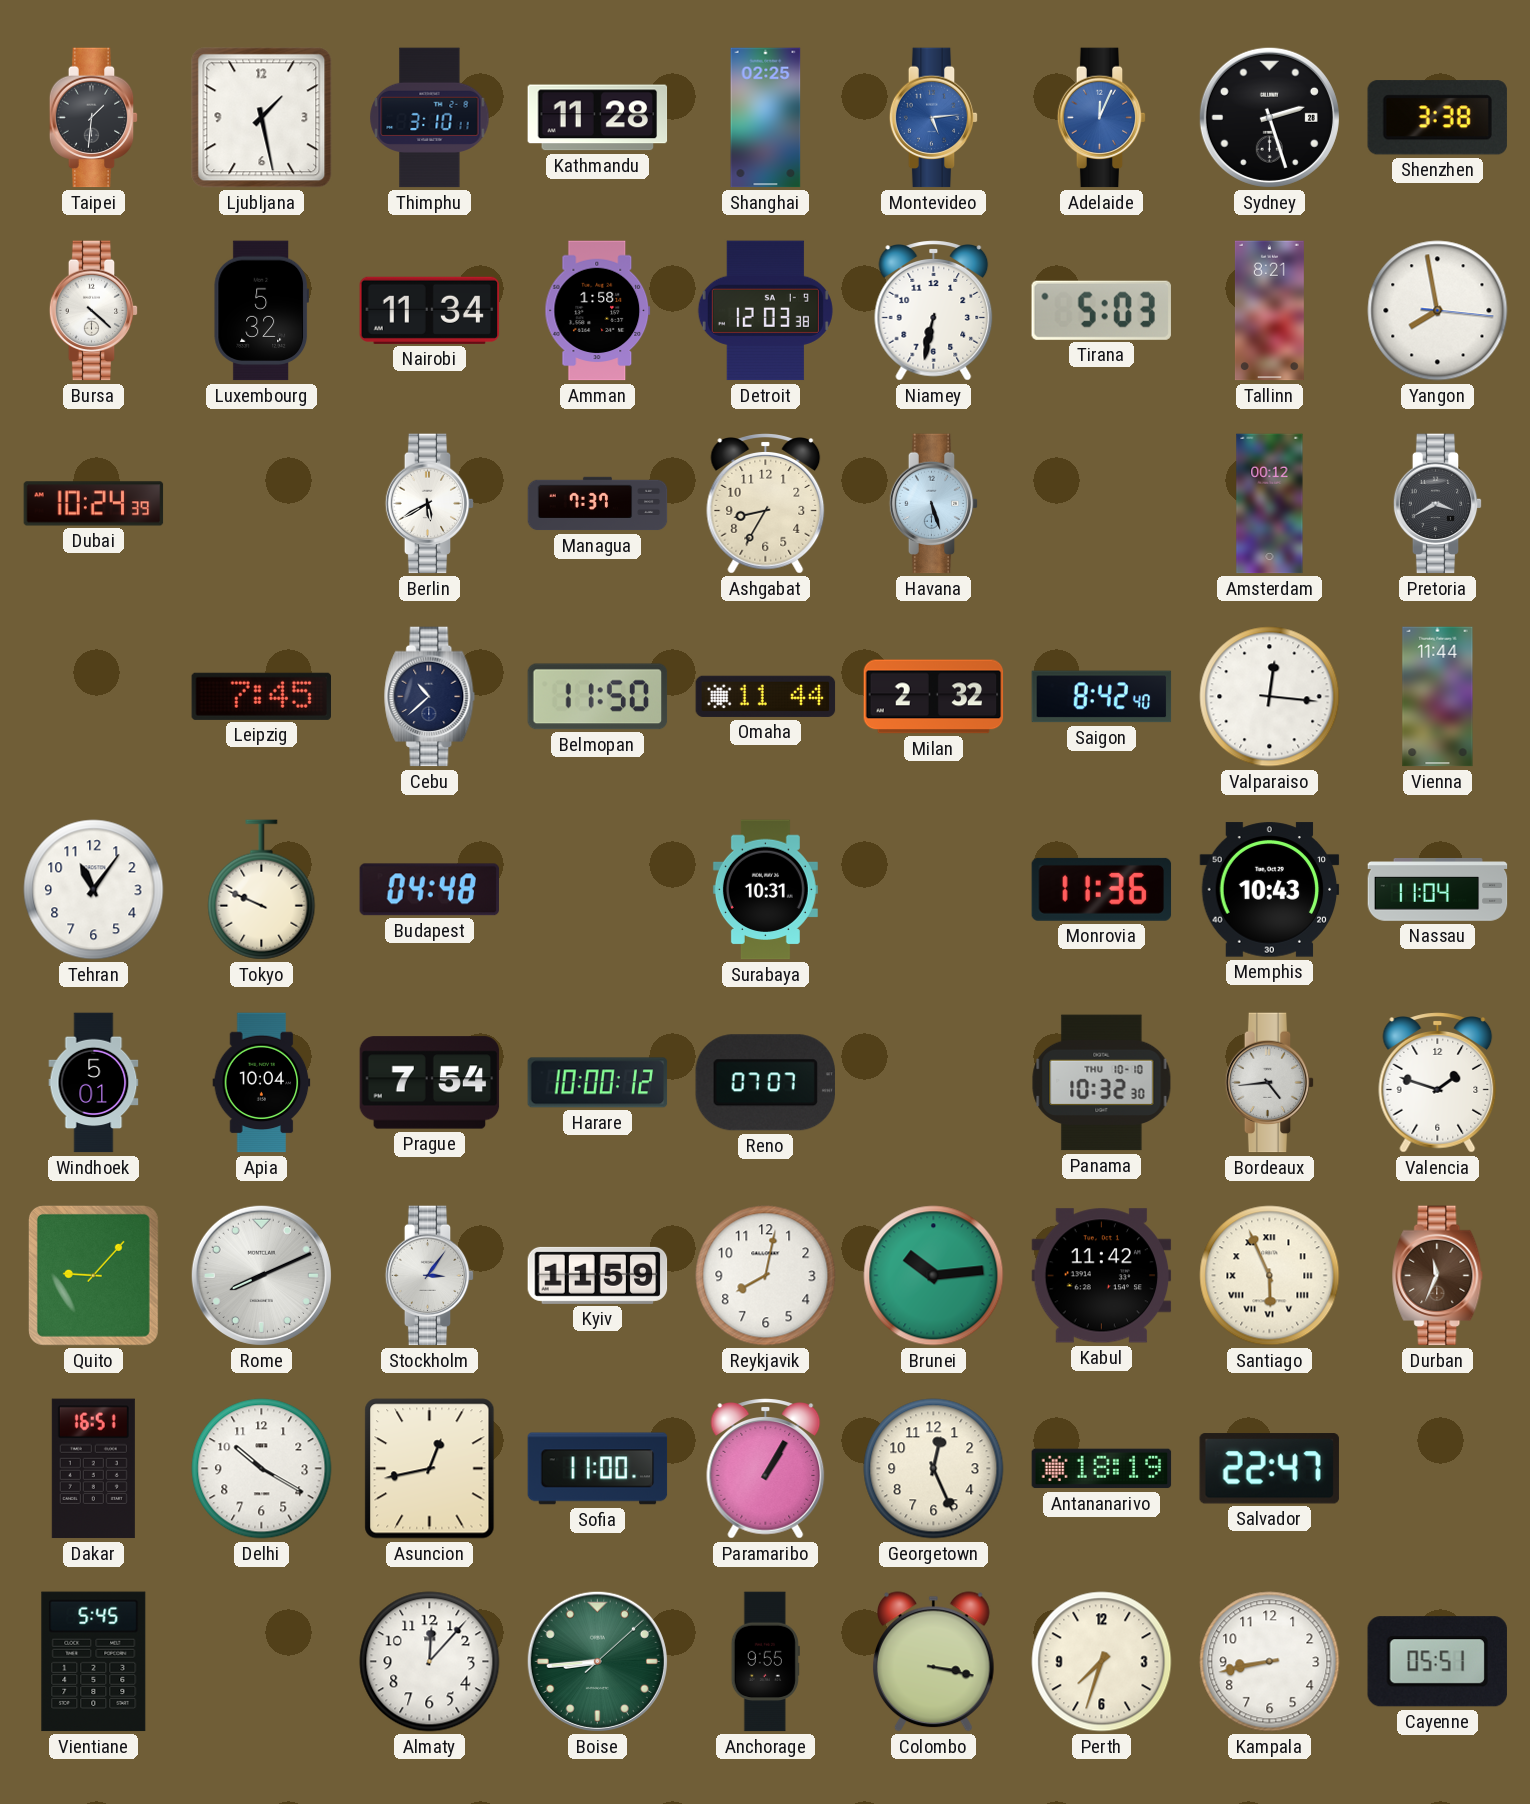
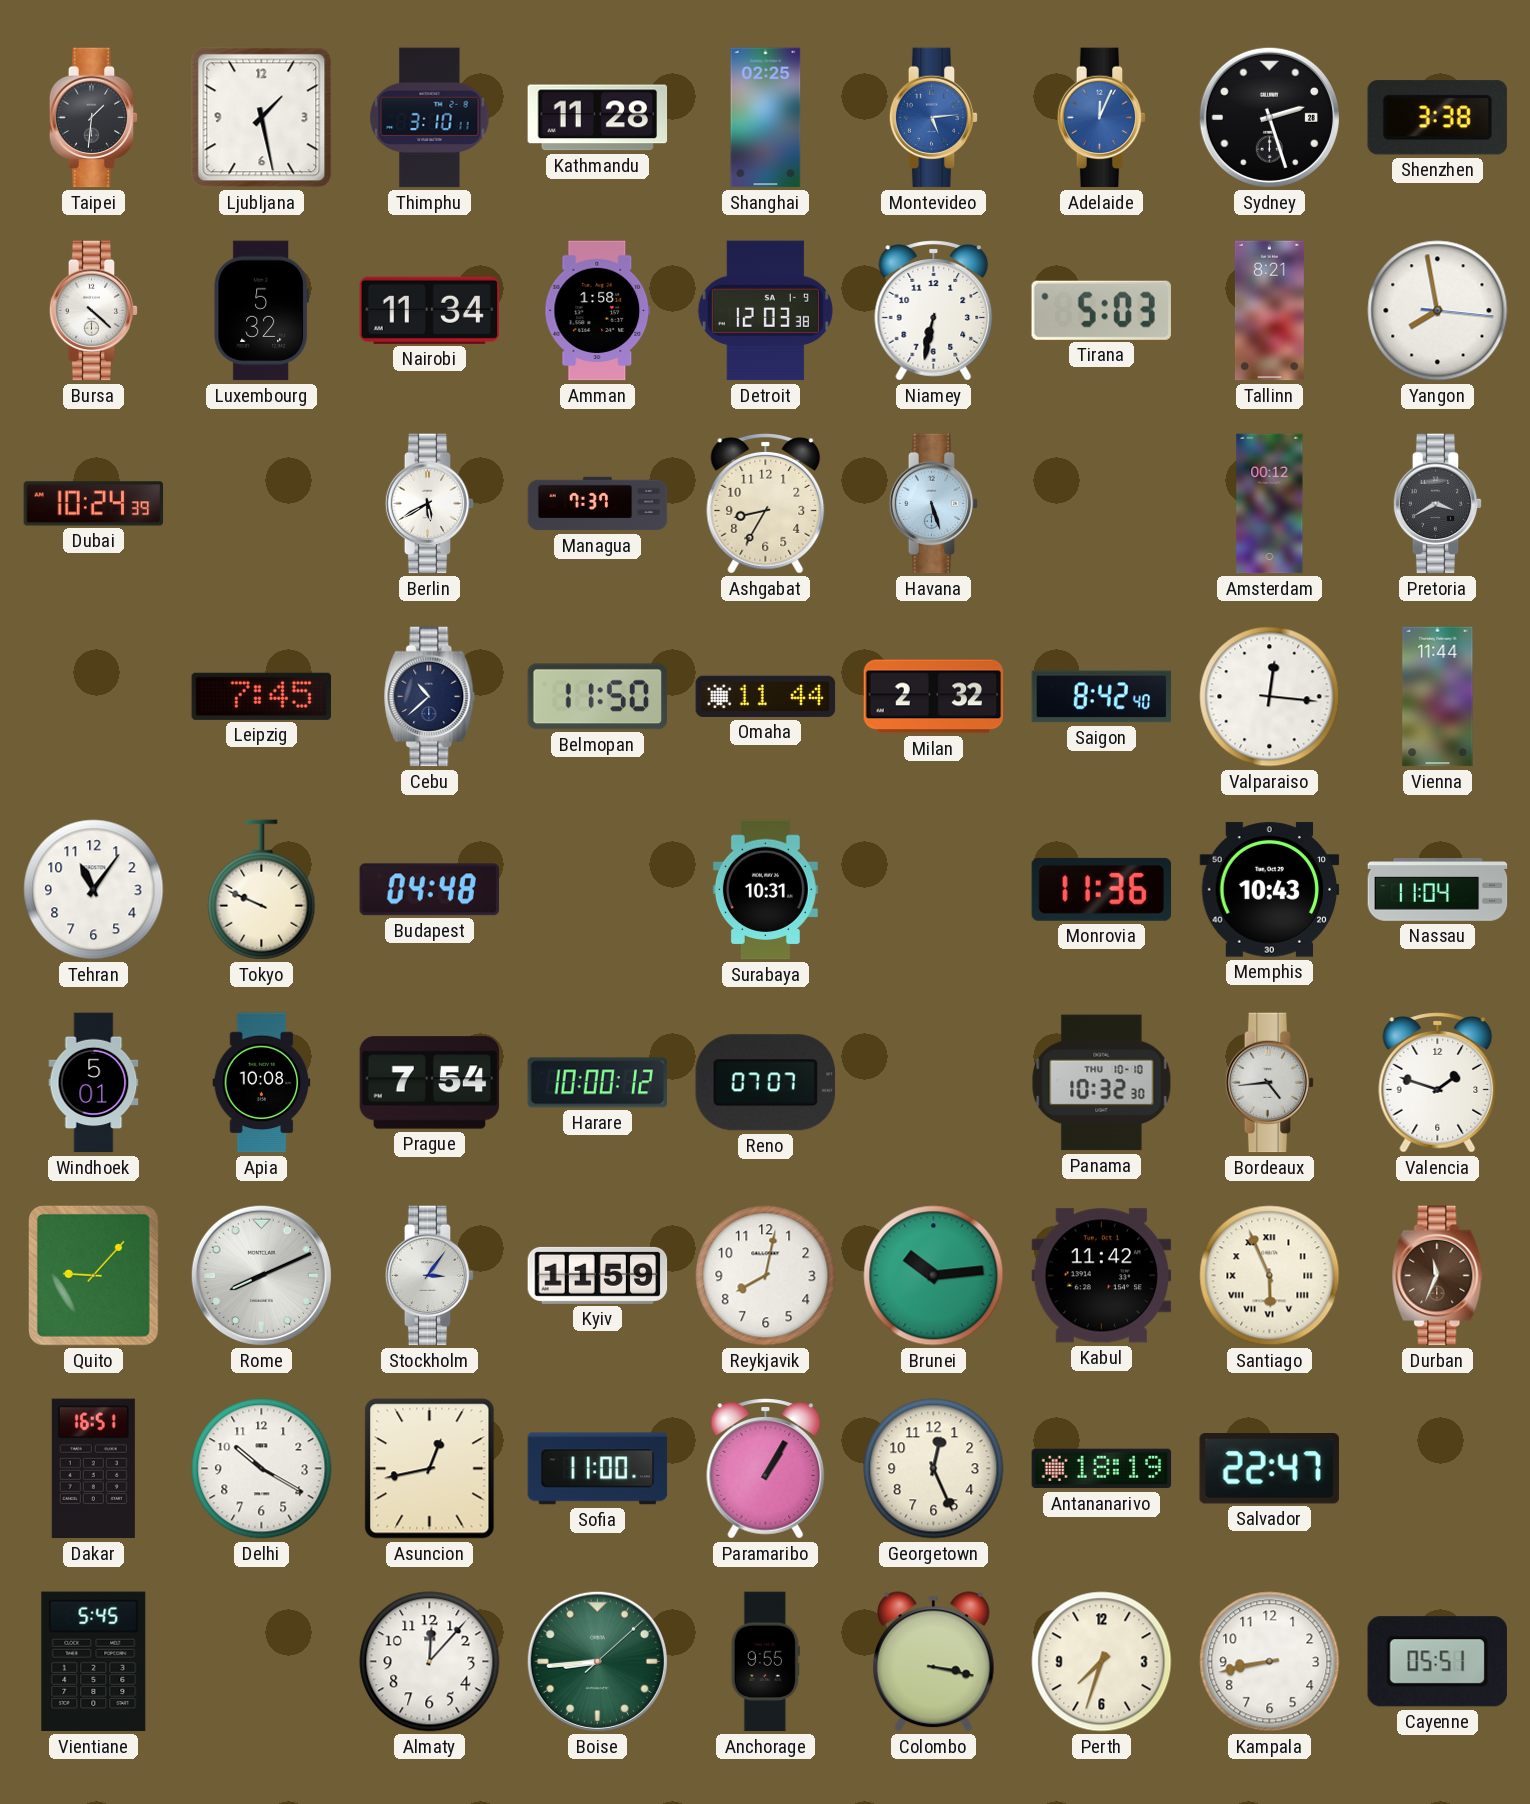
Apia: 10:04 -> 10:08
